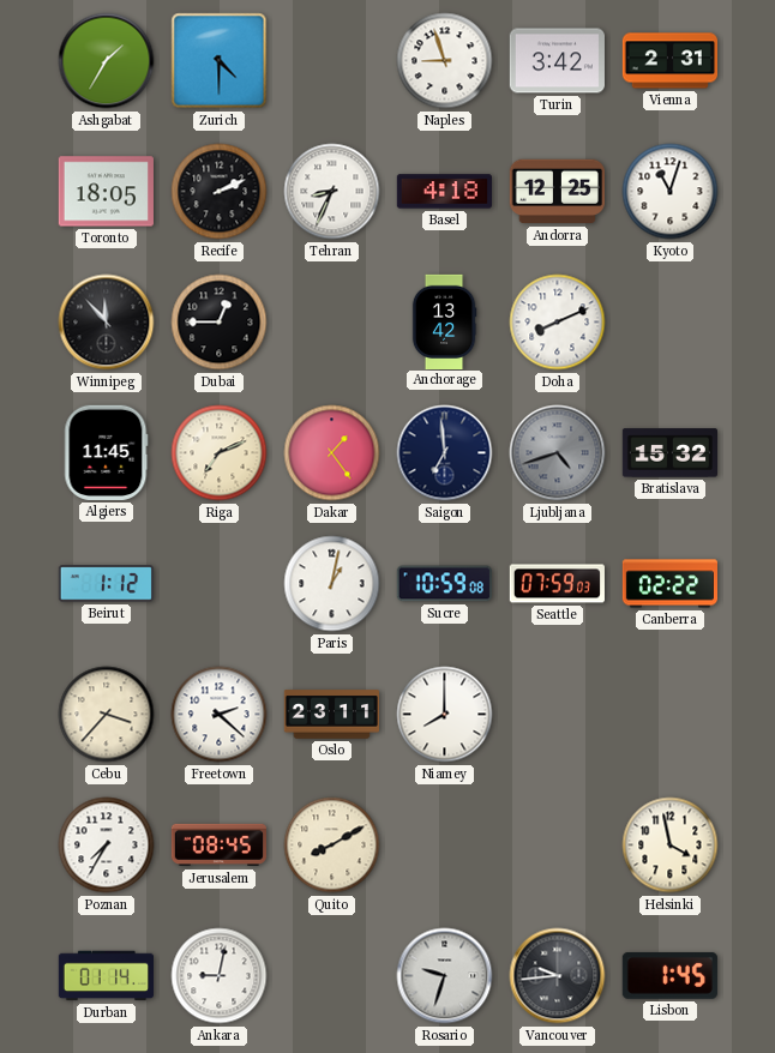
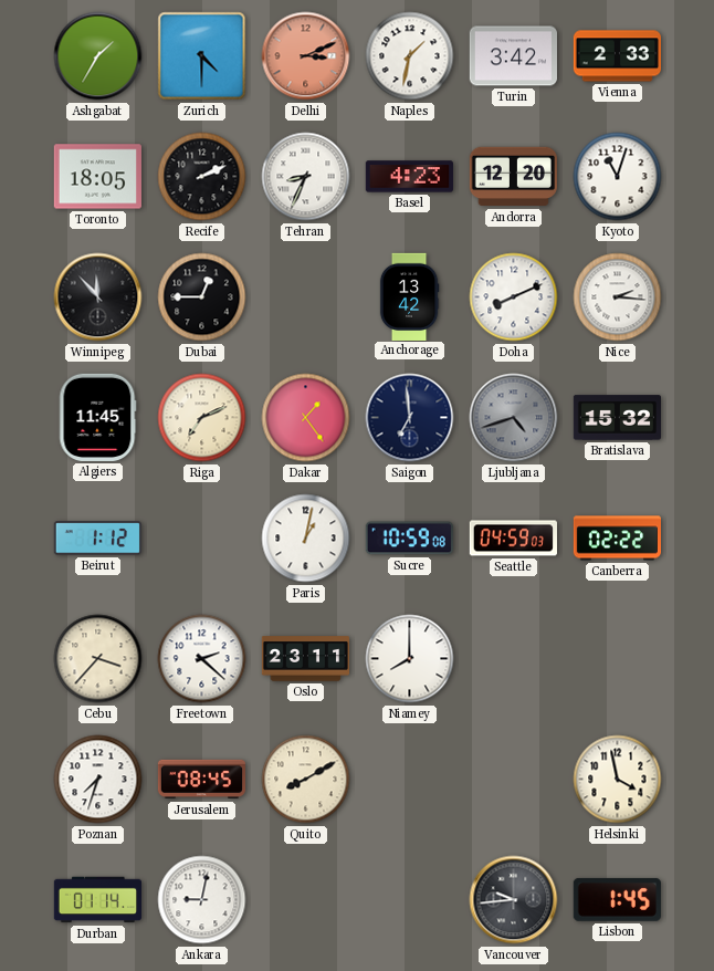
Delhi: none -> 3:11
Naples: 8:57 -> 1:32
Vienna: 2:31 -> 2:33
Basel: 4:18 -> 4:23
Andorra: 12:25 -> 12:20
Nice: none -> 2:16
Seattle: 07:59 -> 04:59
Poznan: 7:35 -> 7:33
Rosario: 9:33 -> none
